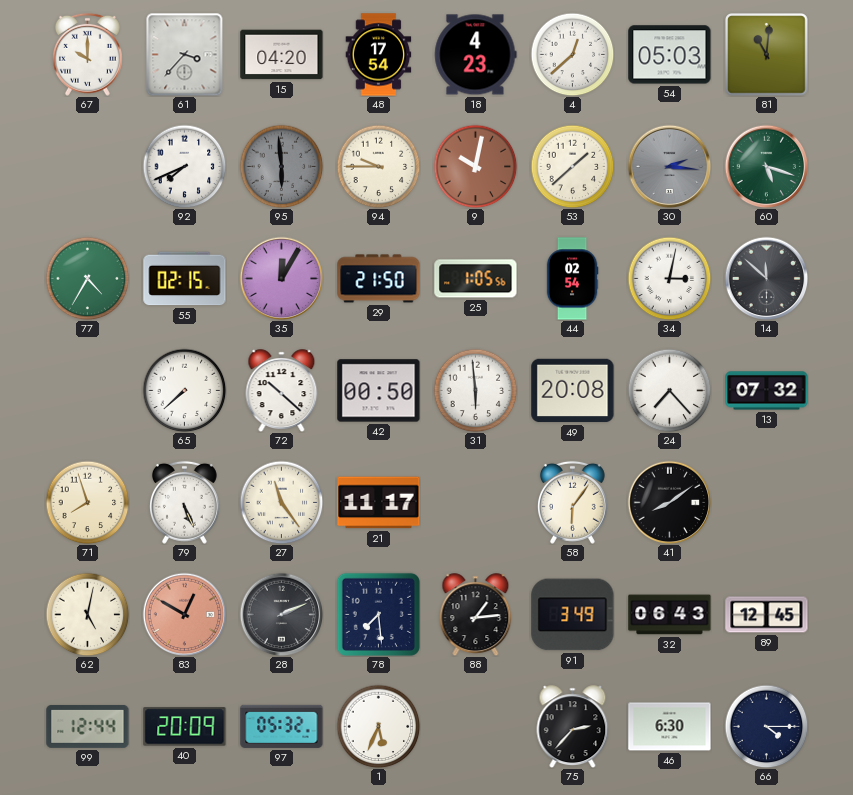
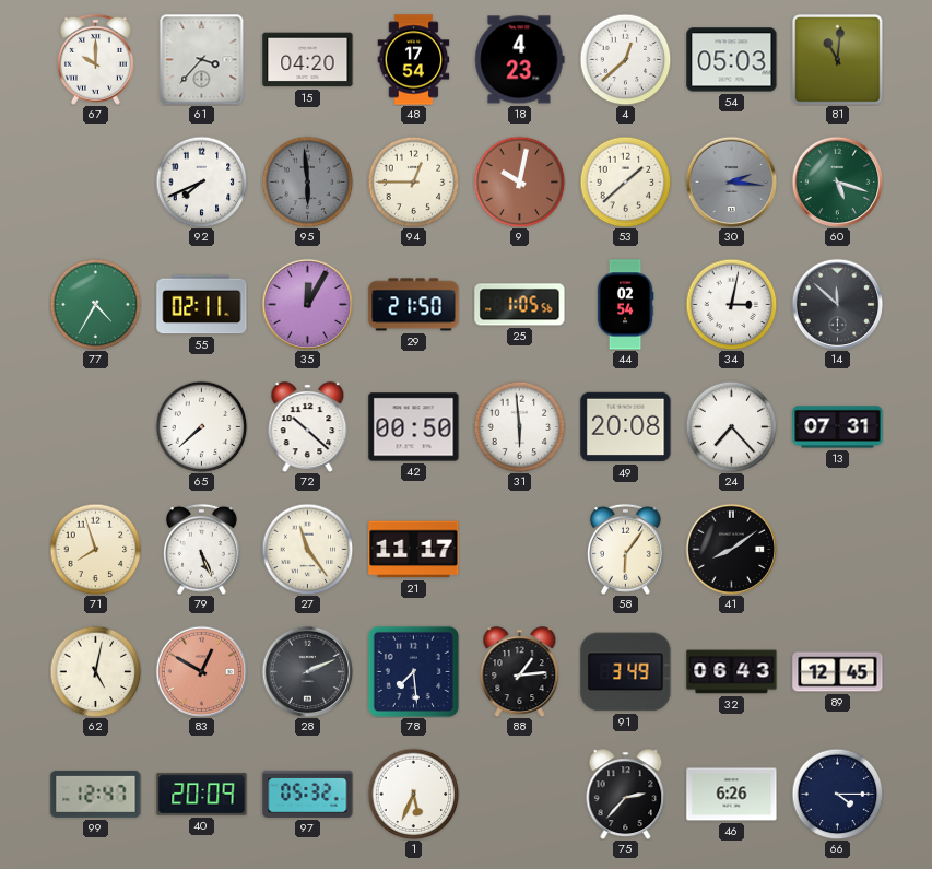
94: 9:45 -> 12:45
55: 02:15 -> 02:11
13: 07:32 -> 07:31
99: 12:44 -> 12:47
46: 6:30 -> 6:26
